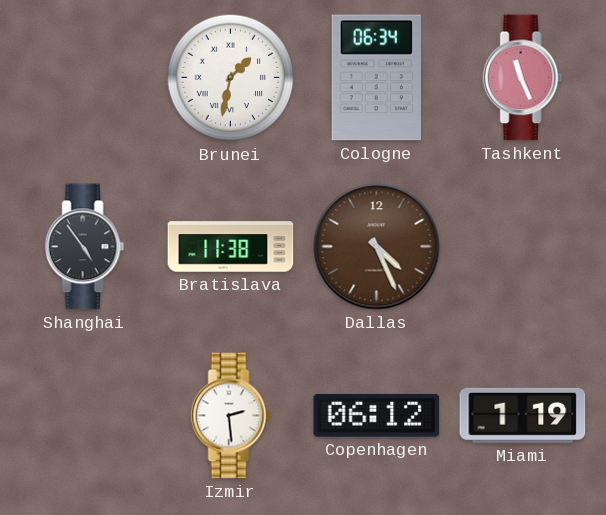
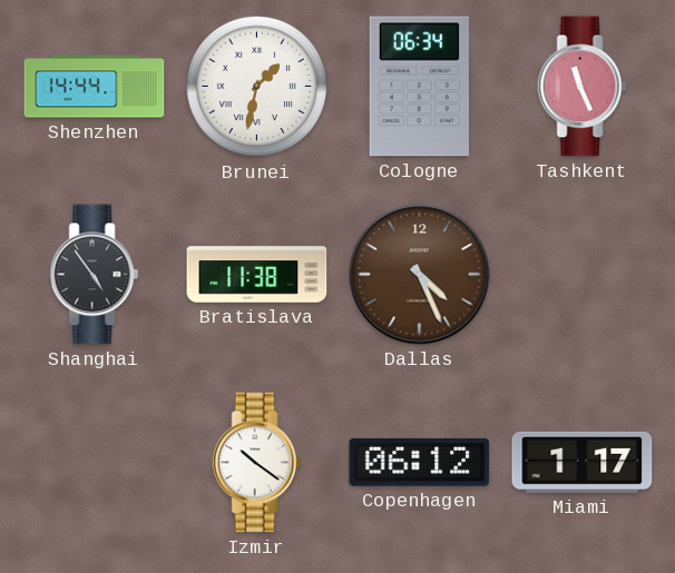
Shenzhen: none -> 14:44
Izmir: 2:29 -> 10:21
Miami: 1:19 -> 1:17
